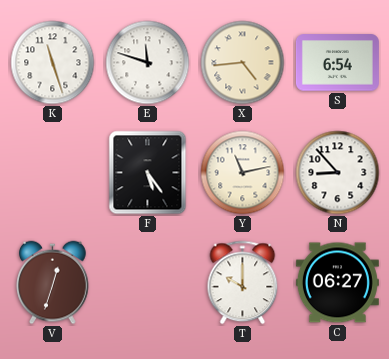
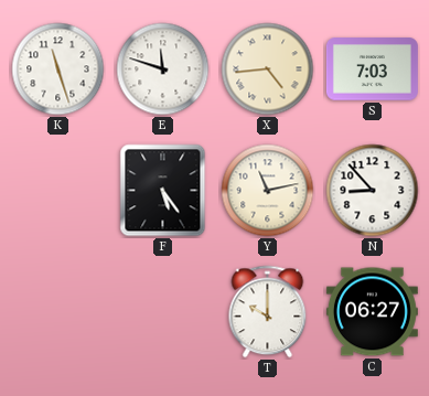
S: 6:54 -> 7:03
V: 12:33 -> none
